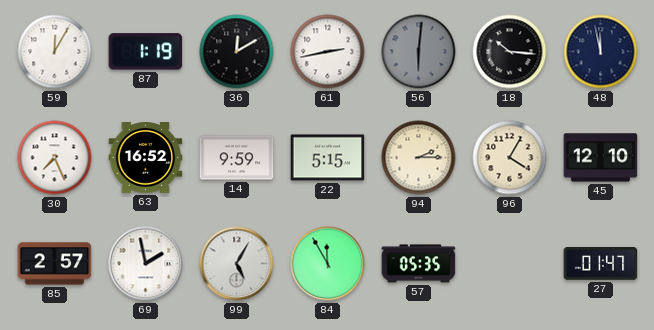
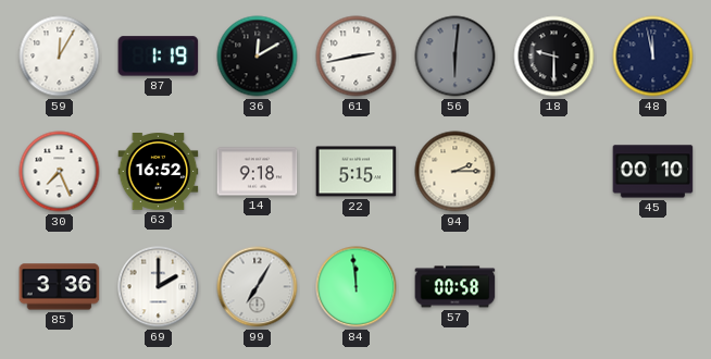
18: 10:16 -> 9:30
14: 9:59 -> 9:18
96: 4:05 -> none
45: 12:10 -> 00:10
85: 2:57 -> 3:36
69: 1:58 -> 2:00
99: 5:05 -> 7:05
84: 11:55 -> 11:59
57: 05:35 -> 00:58
27: 01:47 -> none
